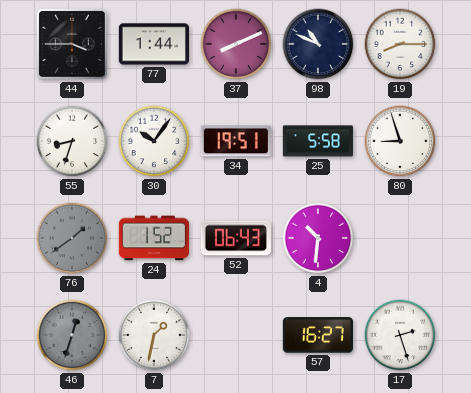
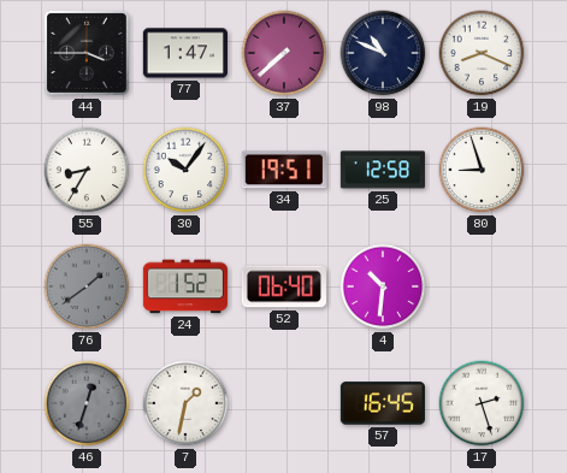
77: 1:44 -> 1:47
37: 8:11 -> 7:38
19: 8:15 -> 8:19
55: 8:33 -> 8:35
25: 5:58 -> 12:58
52: 06:43 -> 06:40
57: 16:27 -> 16:45
